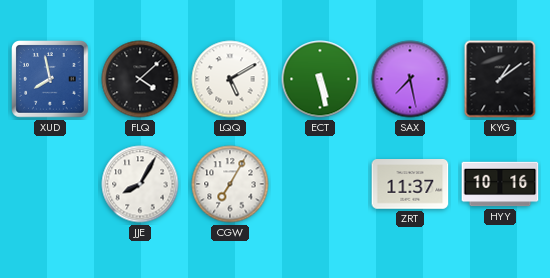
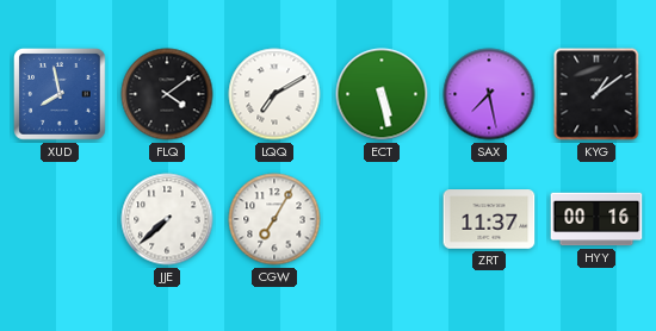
FLQ: 4:08 -> 4:09
LQQ: 5:10 -> 7:10
JJE: 8:05 -> 7:38
HYY: 10:16 -> 00:16
